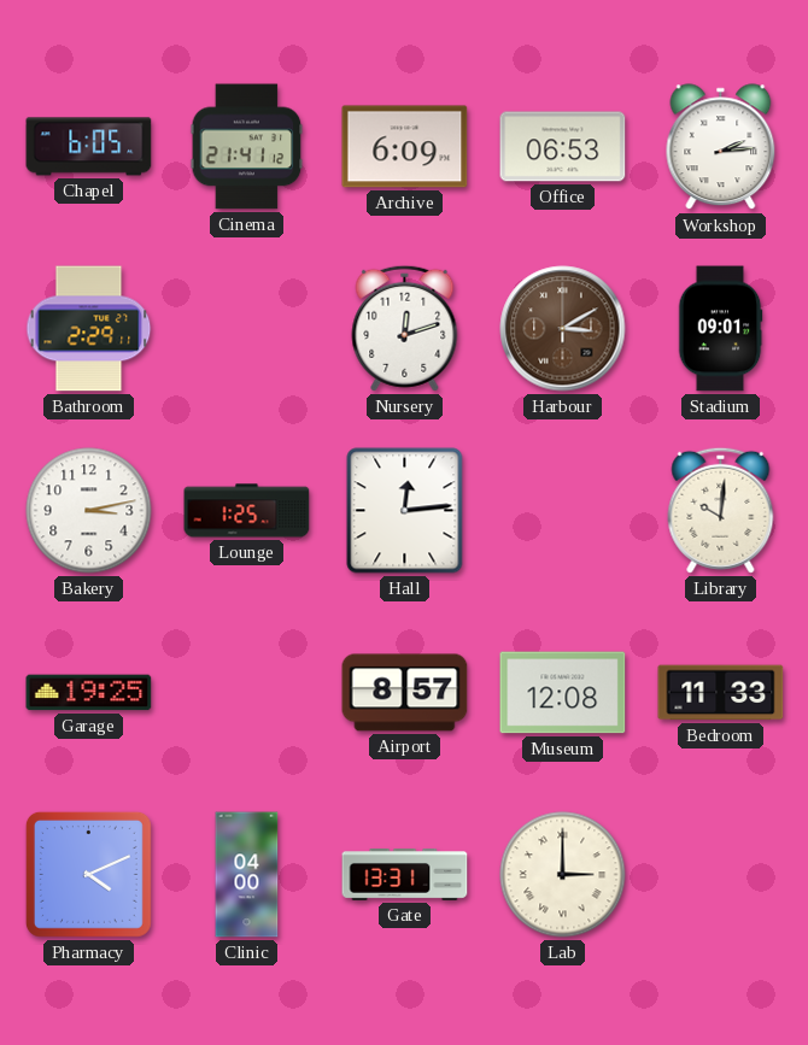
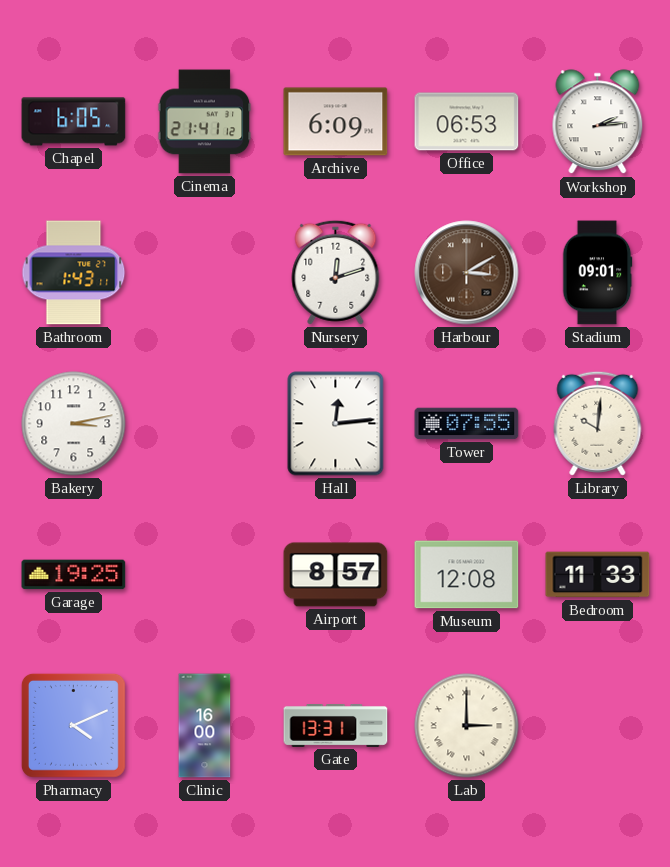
Bathroom: 2:29 -> 1:43
Lounge: 1:25 -> none
Tower: none -> 07:55
Clinic: 04:00 -> 16:00
